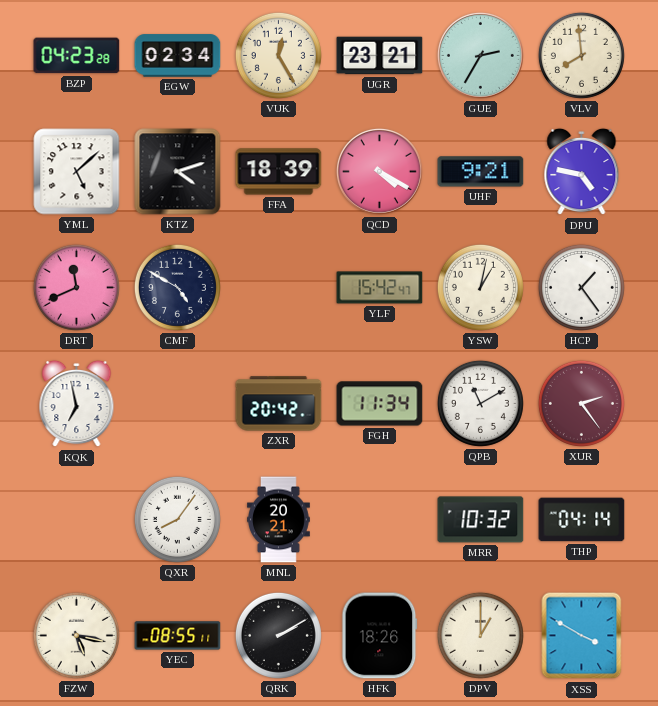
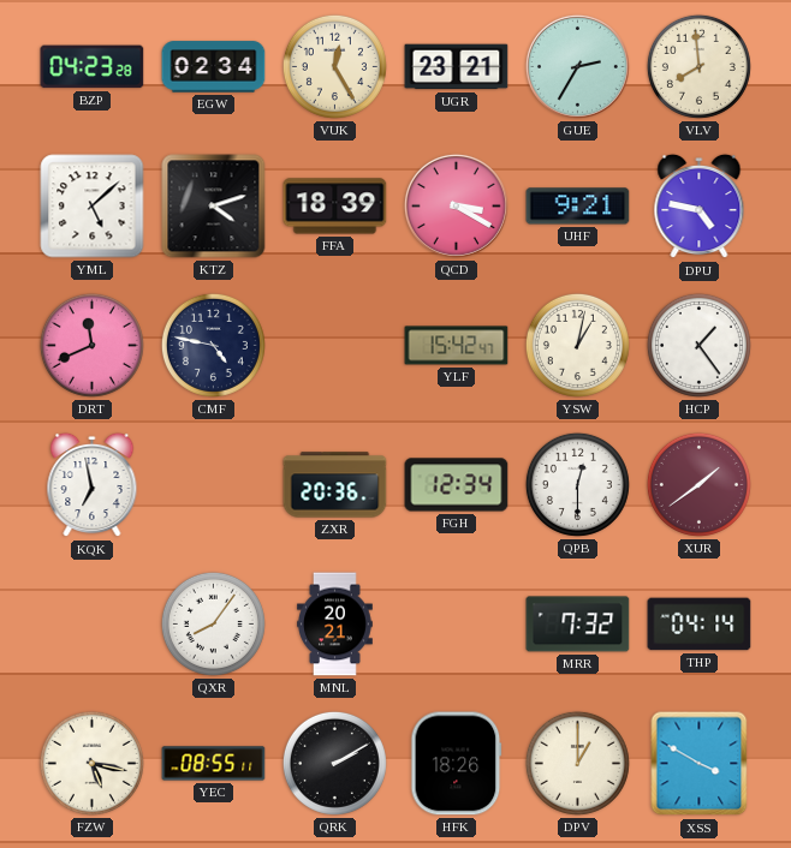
QCD: 4:20 -> 3:20
CMF: 4:50 -> 4:47
ZXR: 20:42 -> 20:36
FGH: 11:34 -> 12:34
QPB: 11:10 -> 12:30
XUR: 2:24 -> 1:39
MRR: 10:32 -> 7:32
